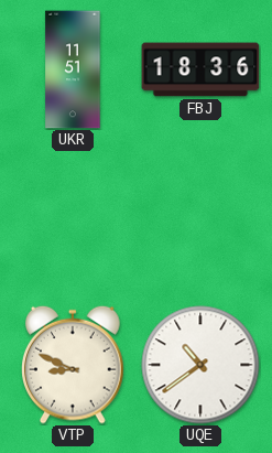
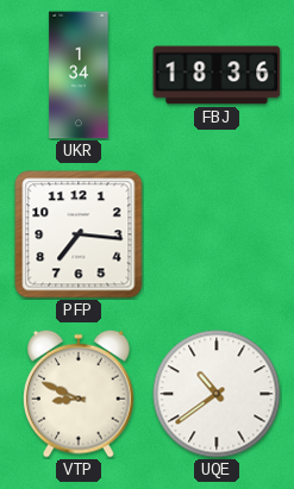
UKR: 11:51 -> 1:34
PFP: none -> 7:16
